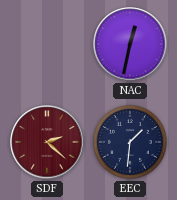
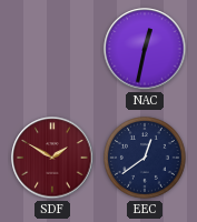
SDF: 2:22 -> 1:50
EEC: 1:31 -> 12:39
